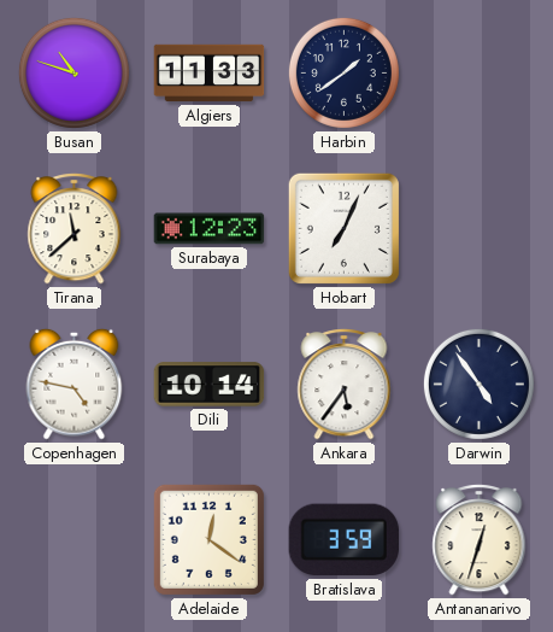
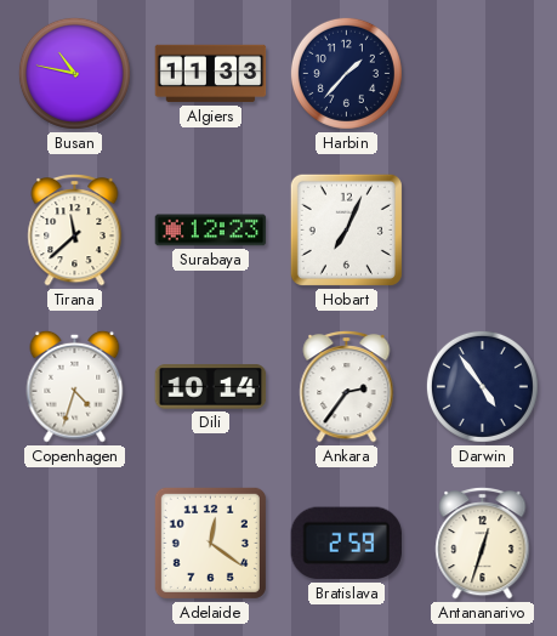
Busan: 10:48 -> 10:47
Harbin: 1:39 -> 1:37
Copenhagen: 4:47 -> 4:33
Ankara: 5:36 -> 2:36
Bratislava: 3:59 -> 2:59
